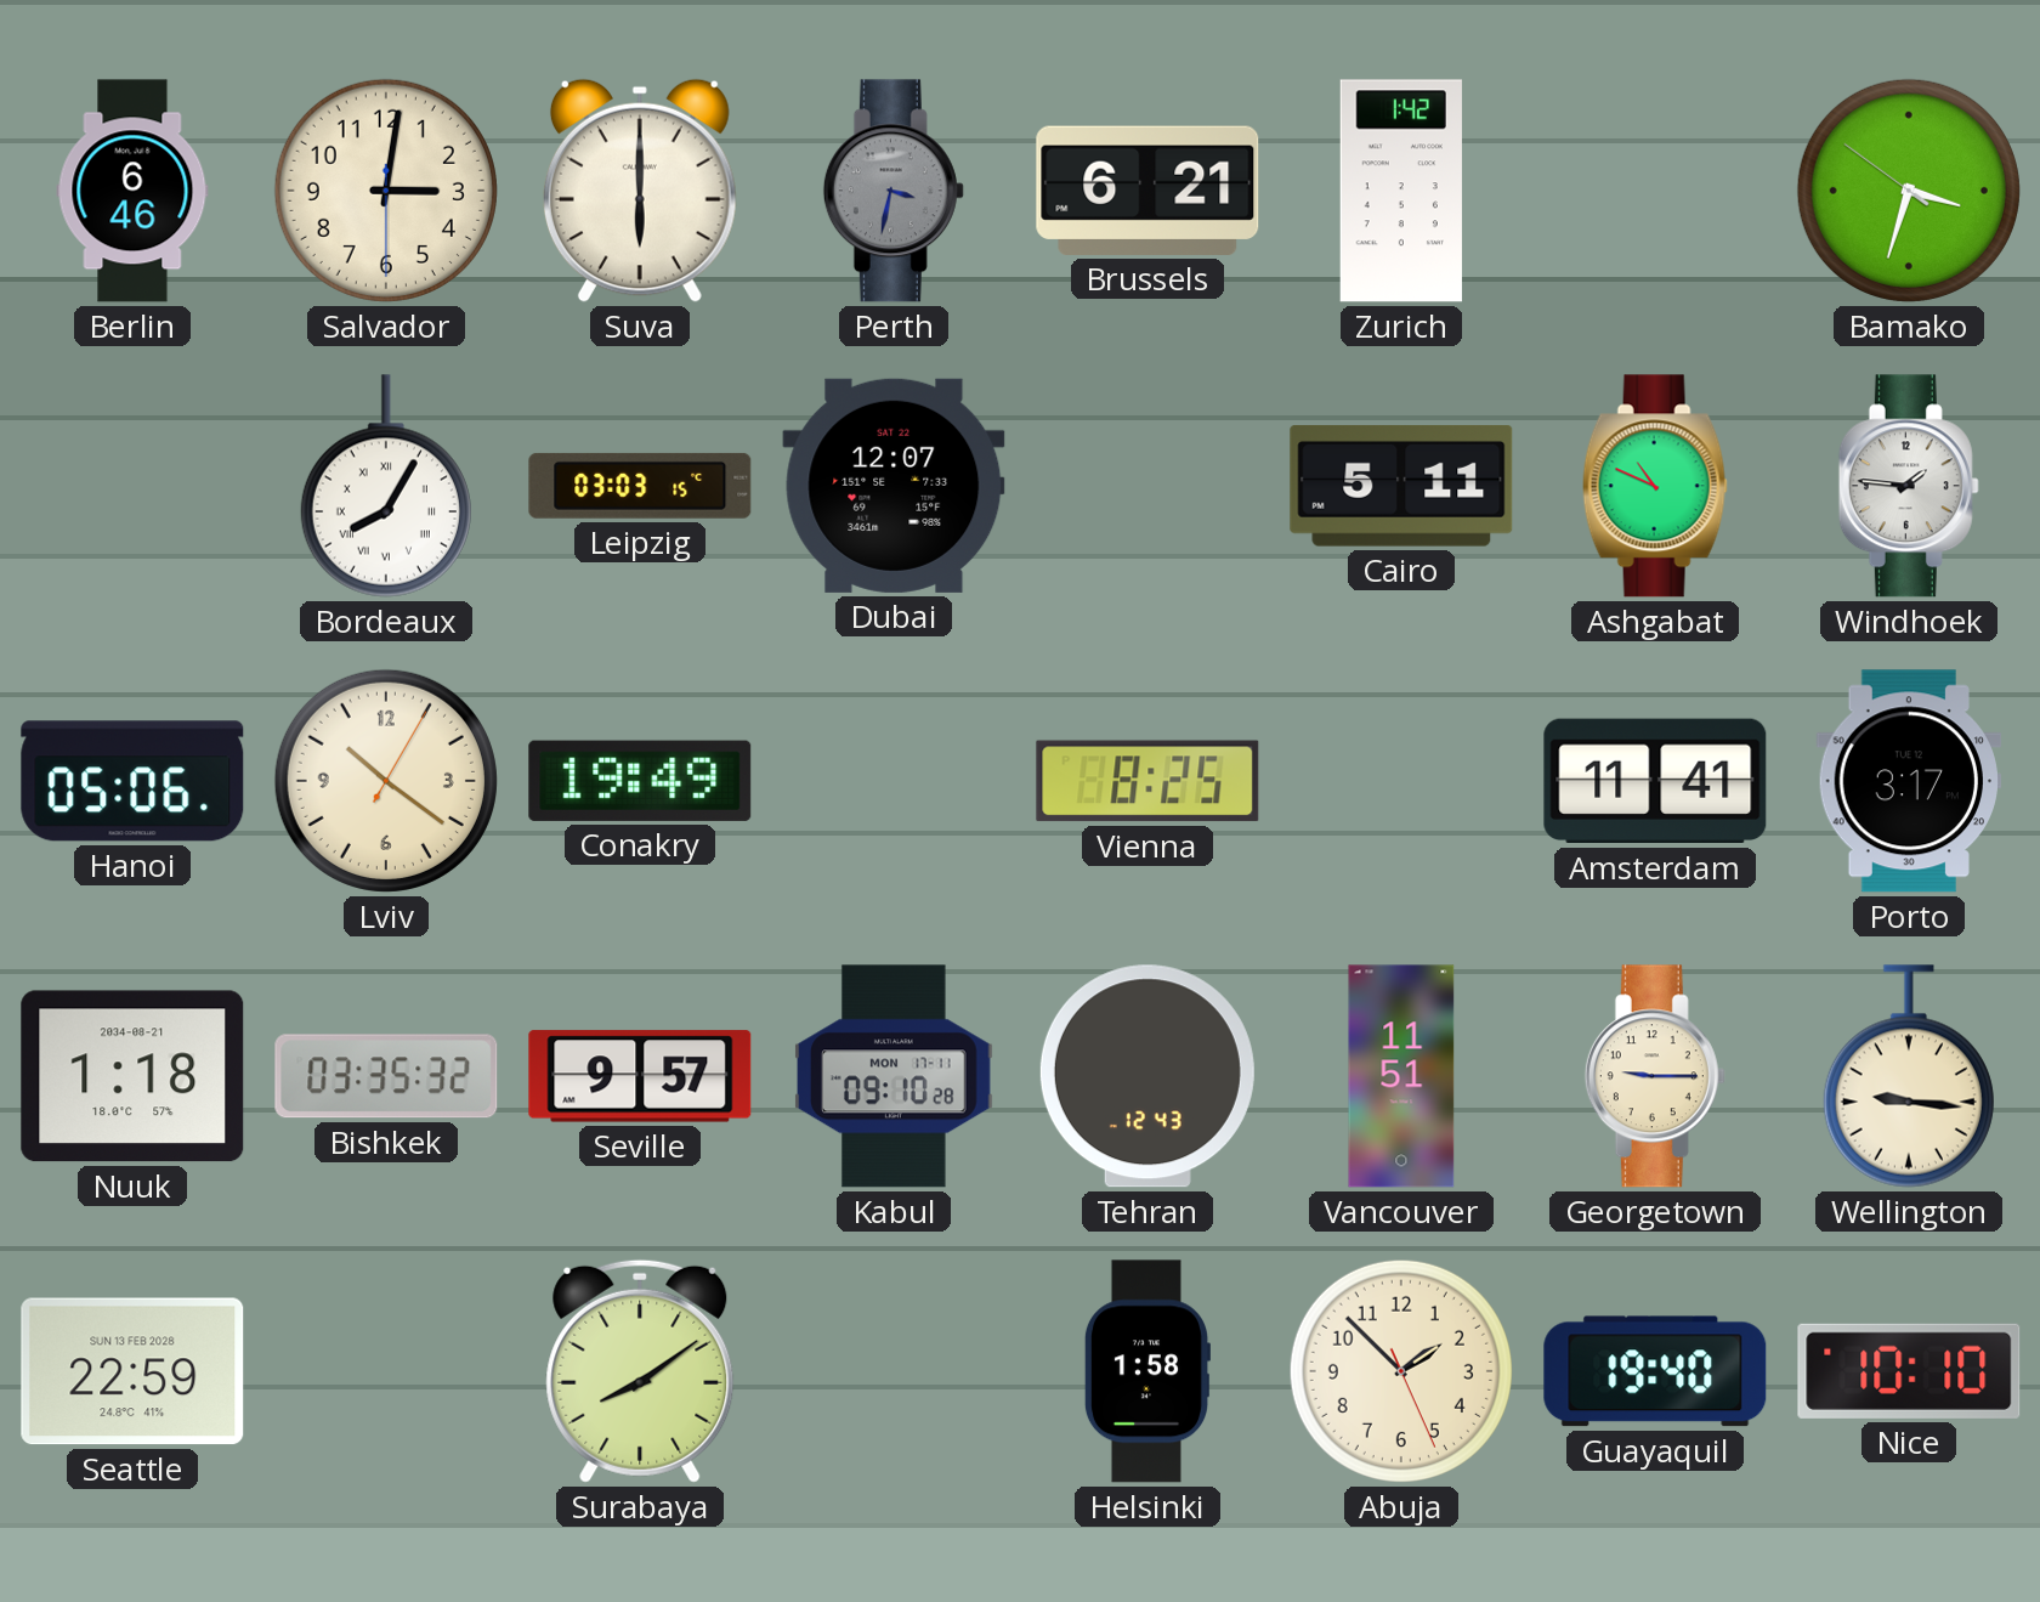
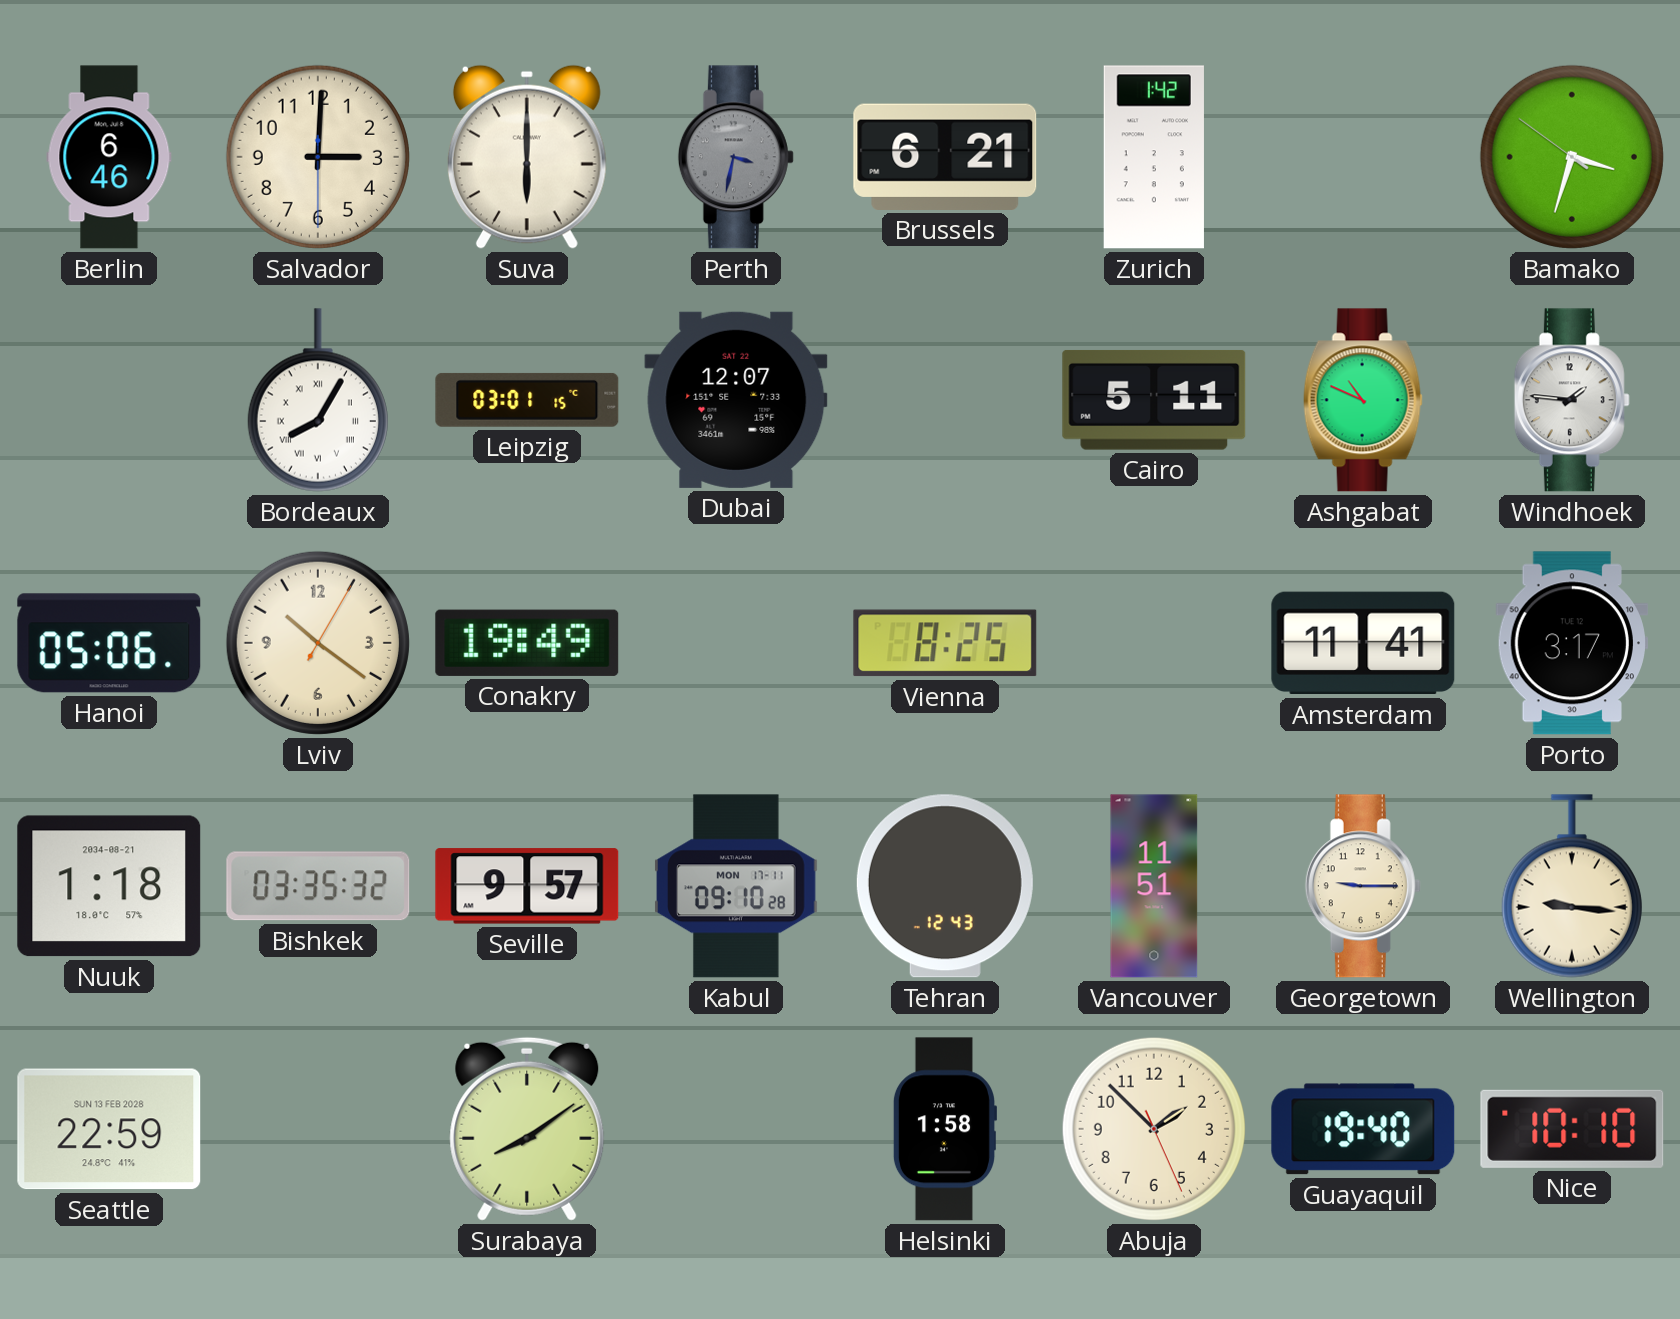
Salvador: 3:01 -> 3:00
Leipzig: 03:03 -> 03:01
